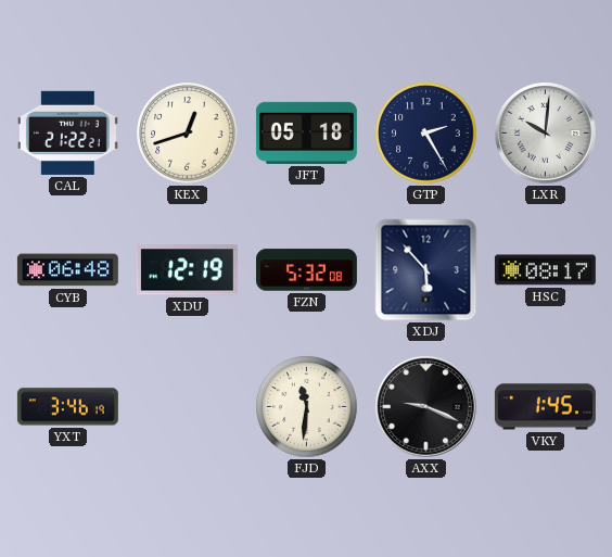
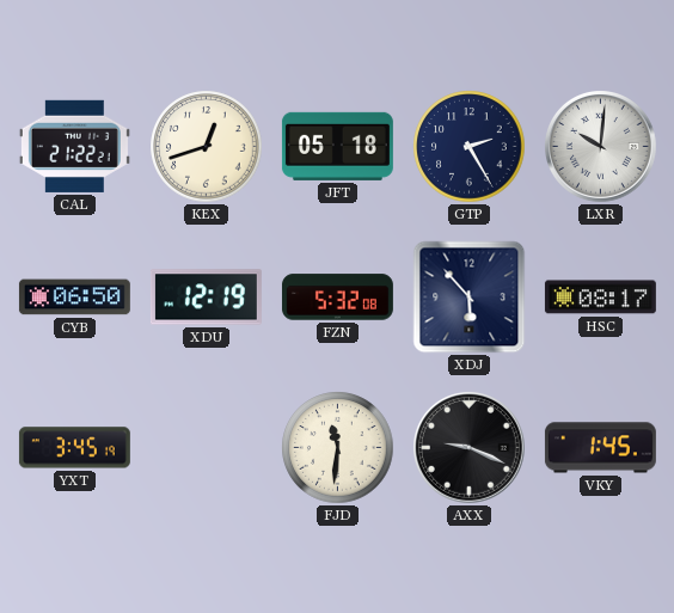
CYB: 06:48 -> 06:50
YXT: 3:46 -> 3:45
